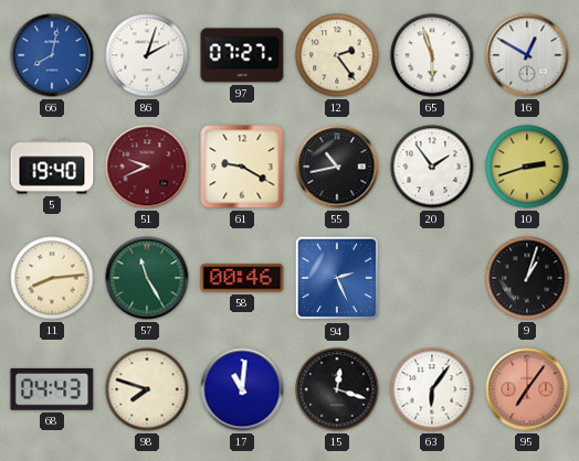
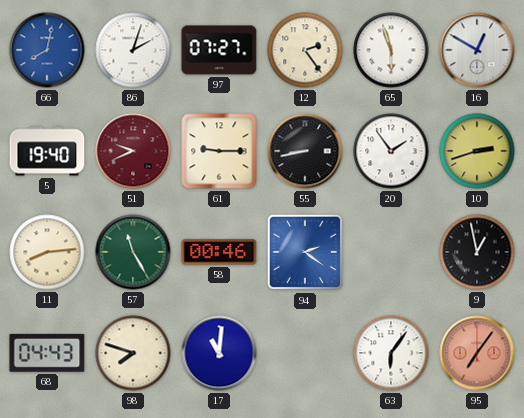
61: 9:20 -> 9:15
55: 10:43 -> 8:43
94: 2:26 -> 2:21
9: 1:03 -> 12:58
15: 12:18 -> none
